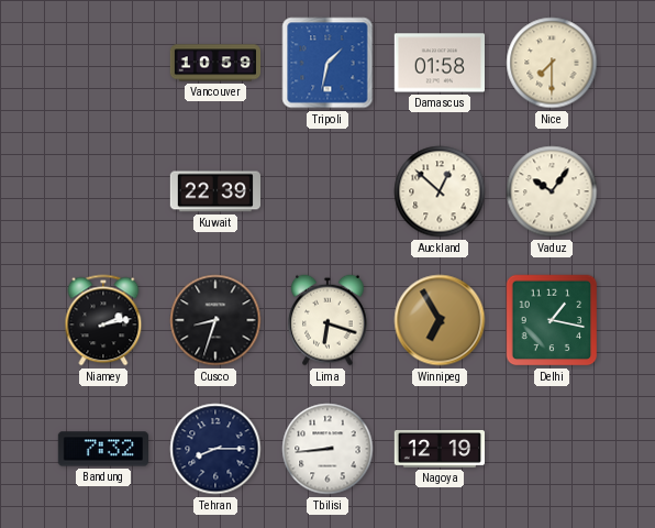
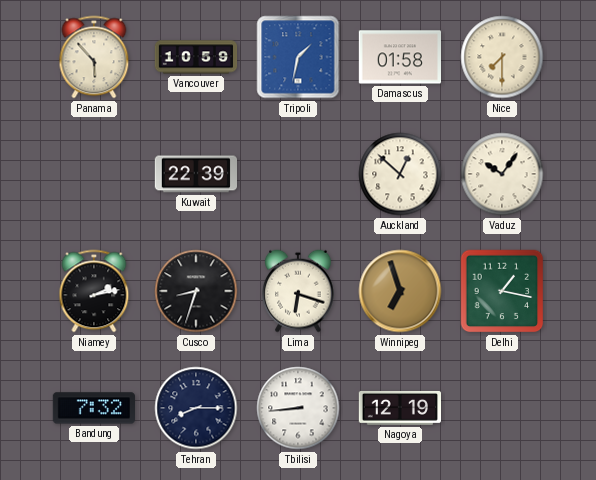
Panama: none -> 5:53
Winnipeg: 6:55 -> 6:57
